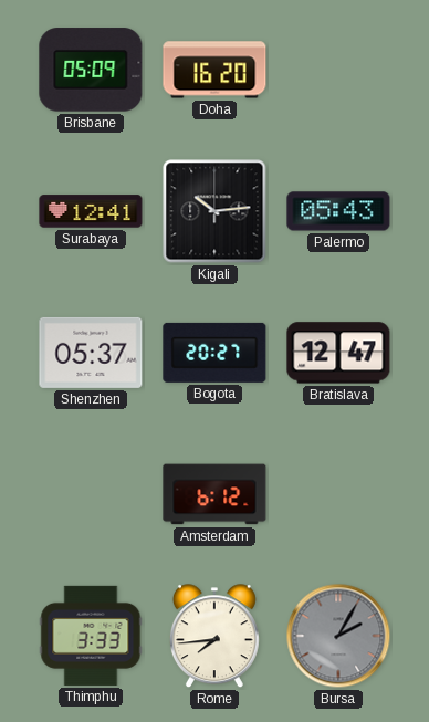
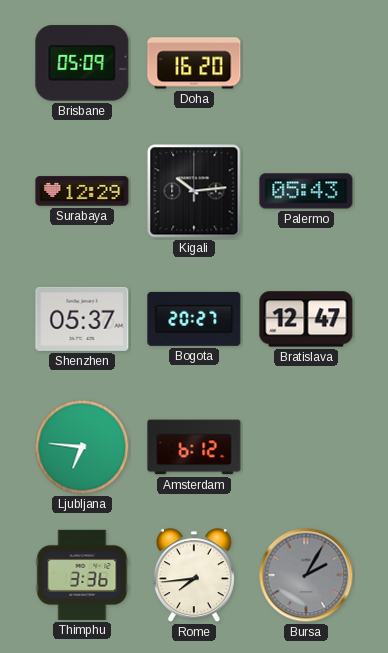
Surabaya: 12:41 -> 12:29
Ljubljana: none -> 6:46
Thimphu: 3:33 -> 3:36
